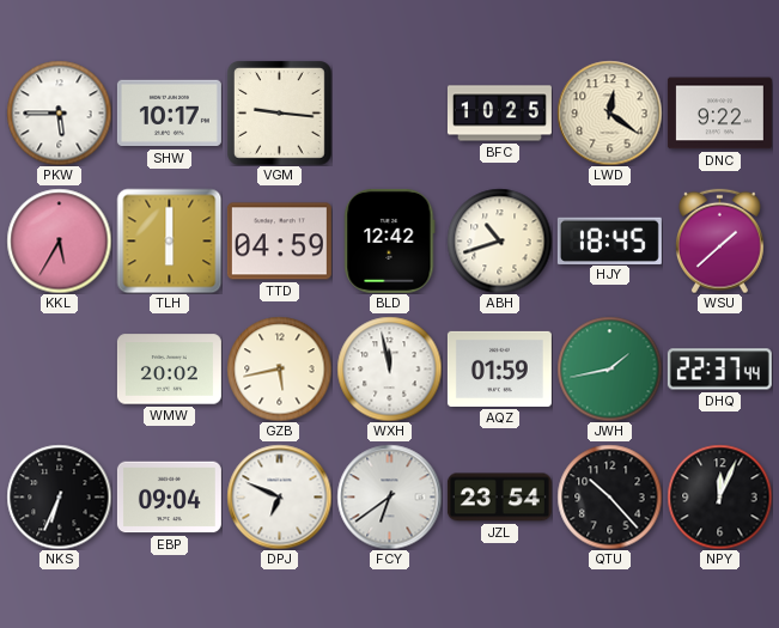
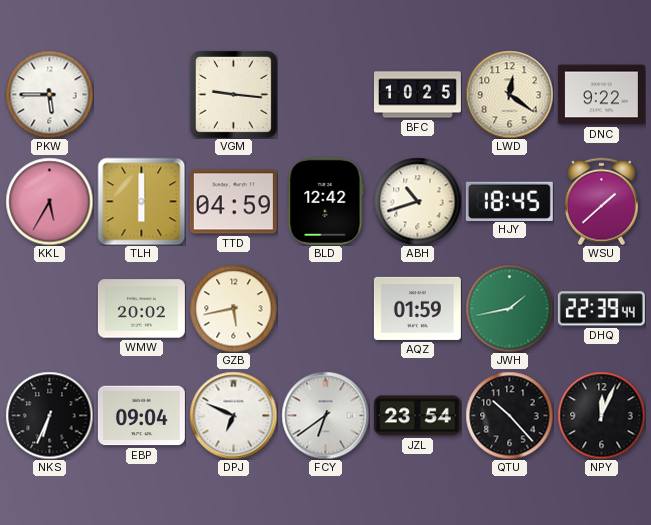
SHW: 10:17 -> none
WXH: 11:58 -> none
DHQ: 22:37 -> 22:39
